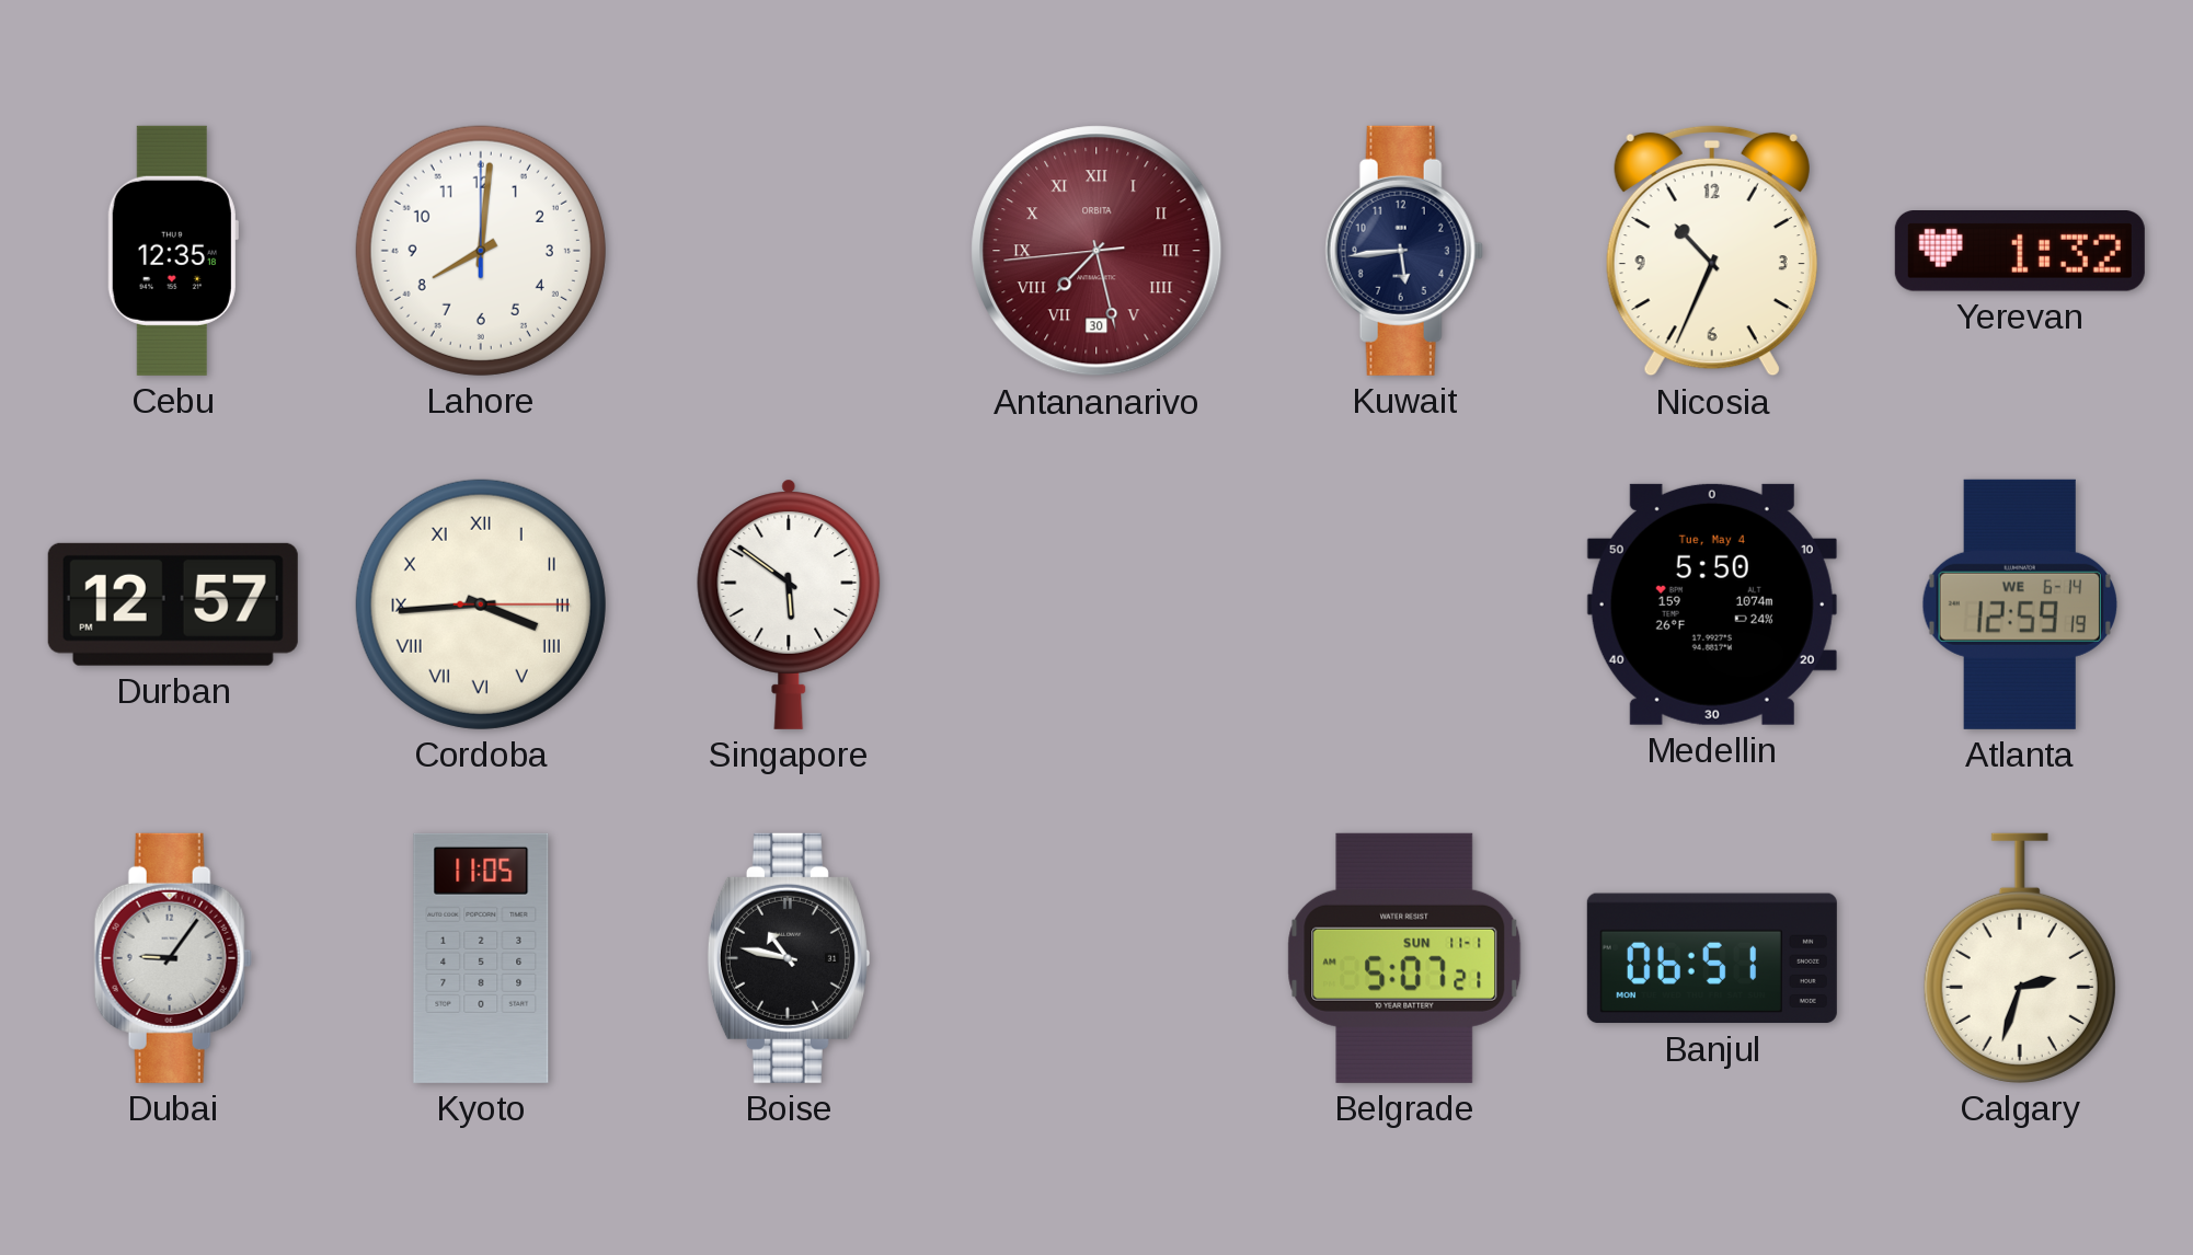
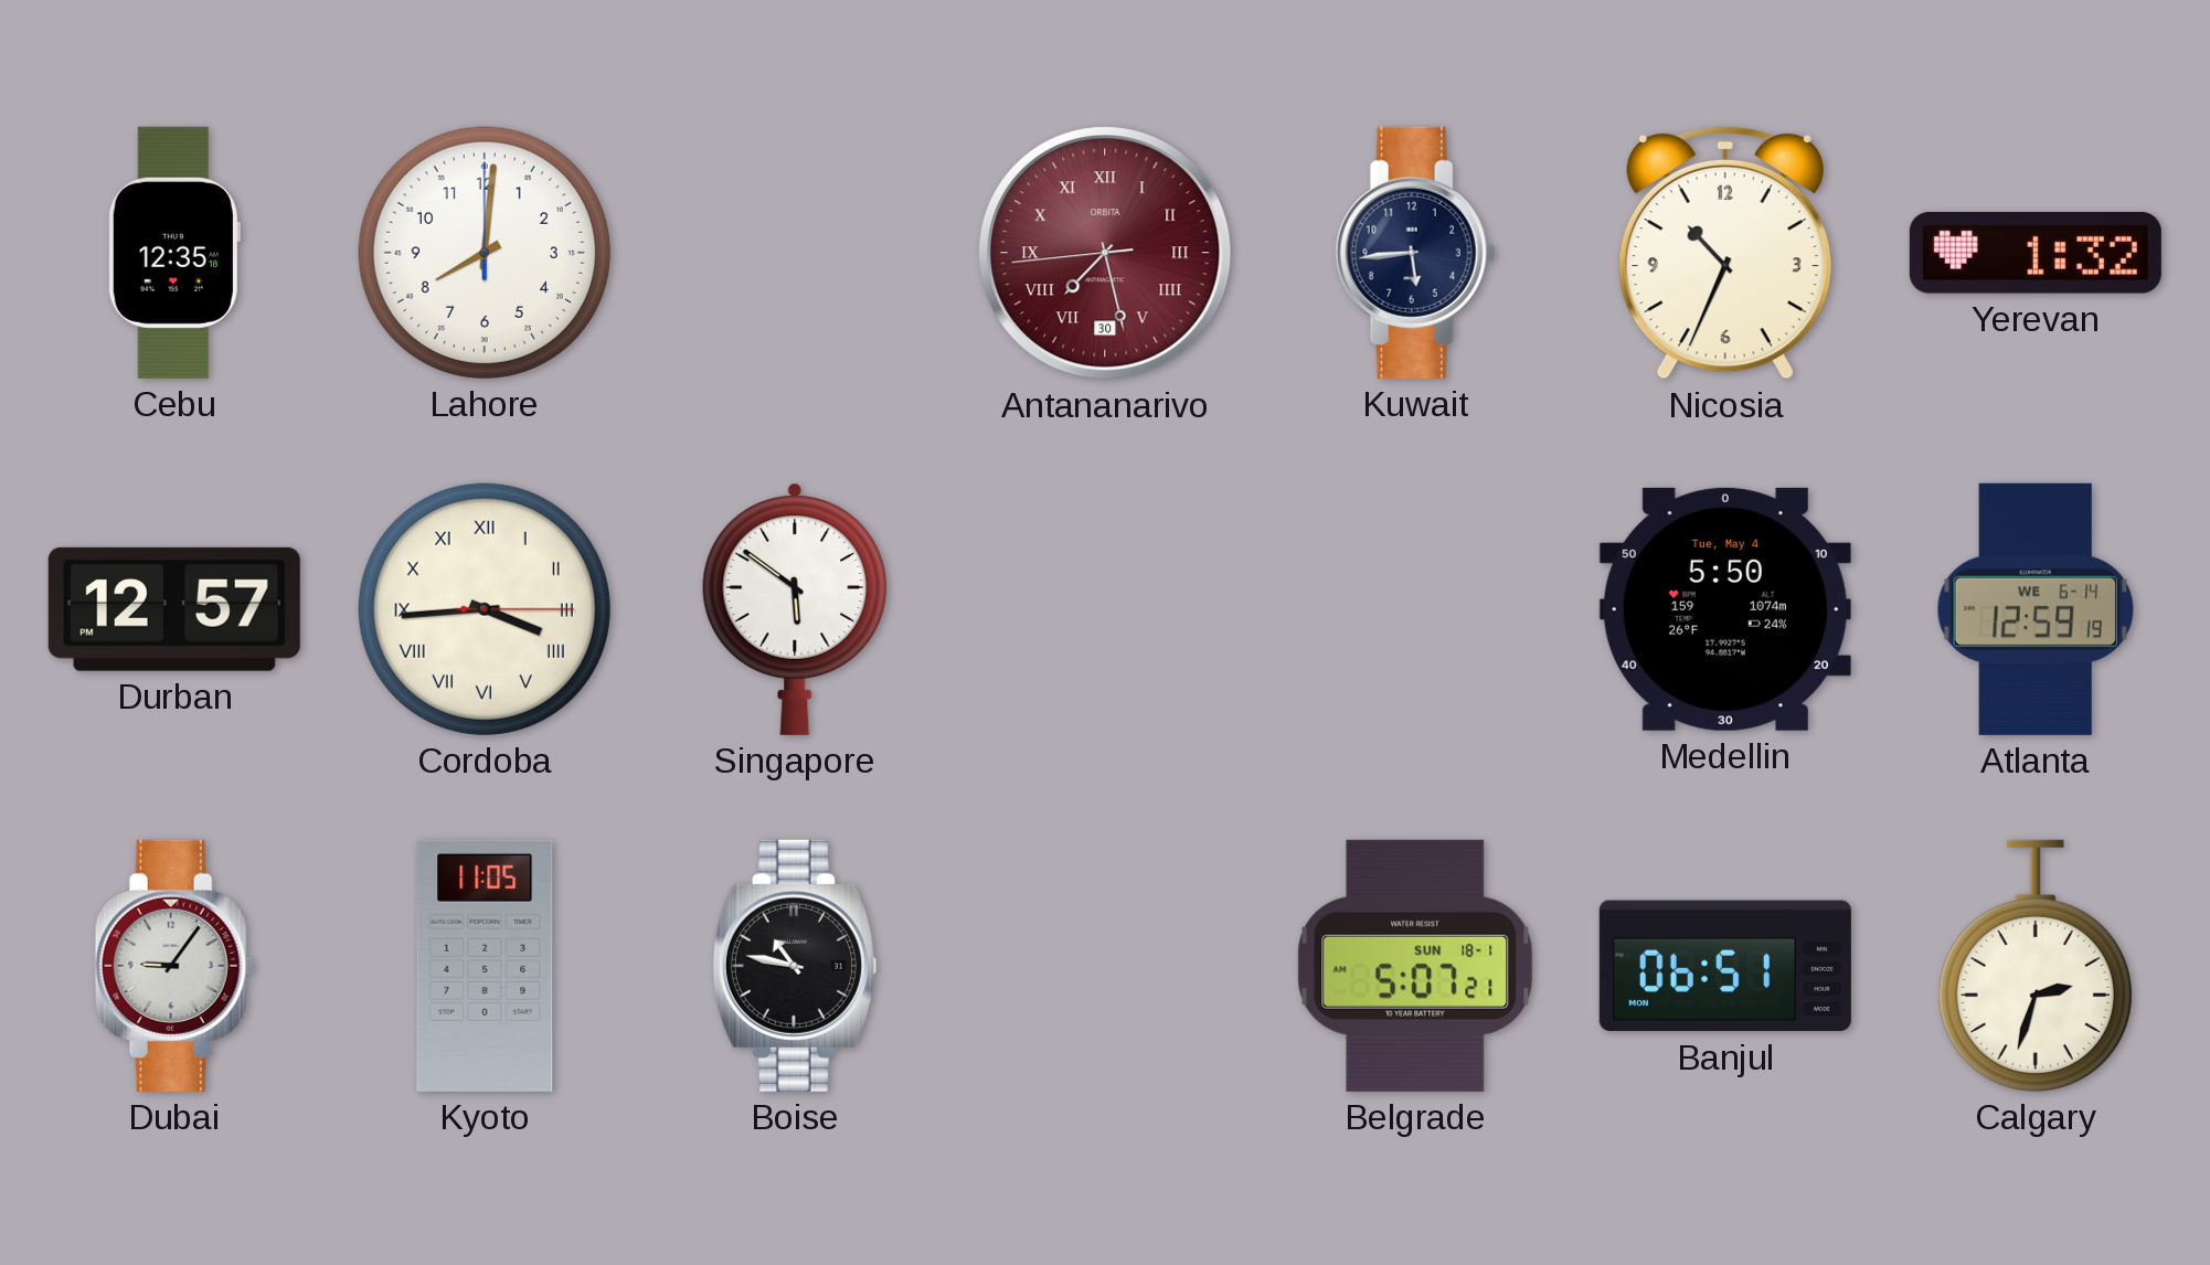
Belgrade date: SUN 11-1 -> SUN 18-1
